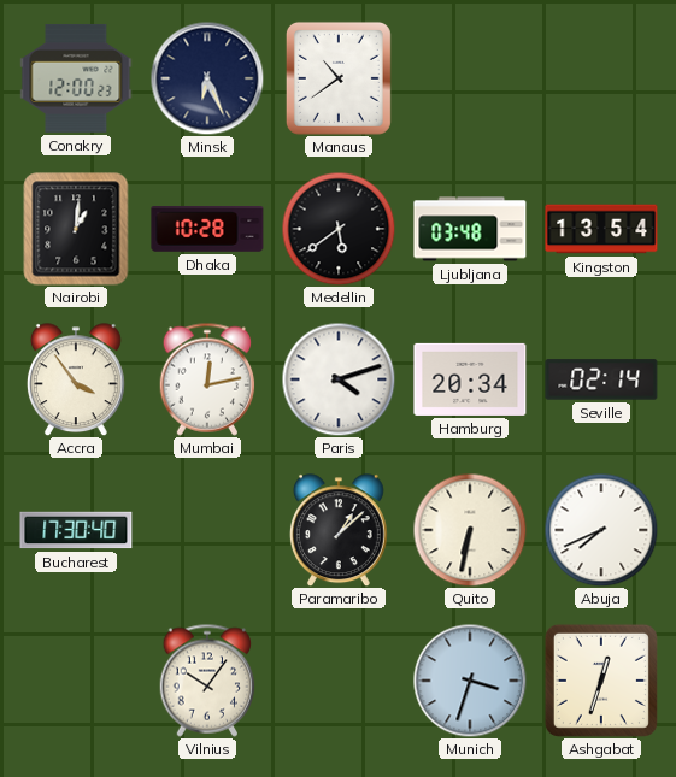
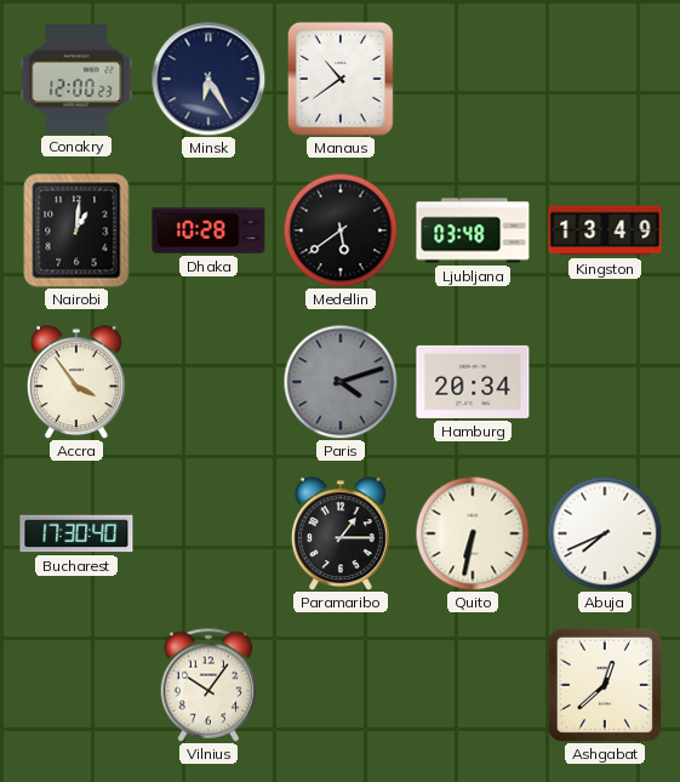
Minsk: 6:26 -> 6:25
Kingston: 13:54 -> 13:49
Mumbai: 12:13 -> none
Paris dial: white -> grey
Seville: 02:14 -> none
Paramaribo: 1:08 -> 1:15
Munich: 3:33 -> none
Ashgabat: 12:33 -> 12:38
